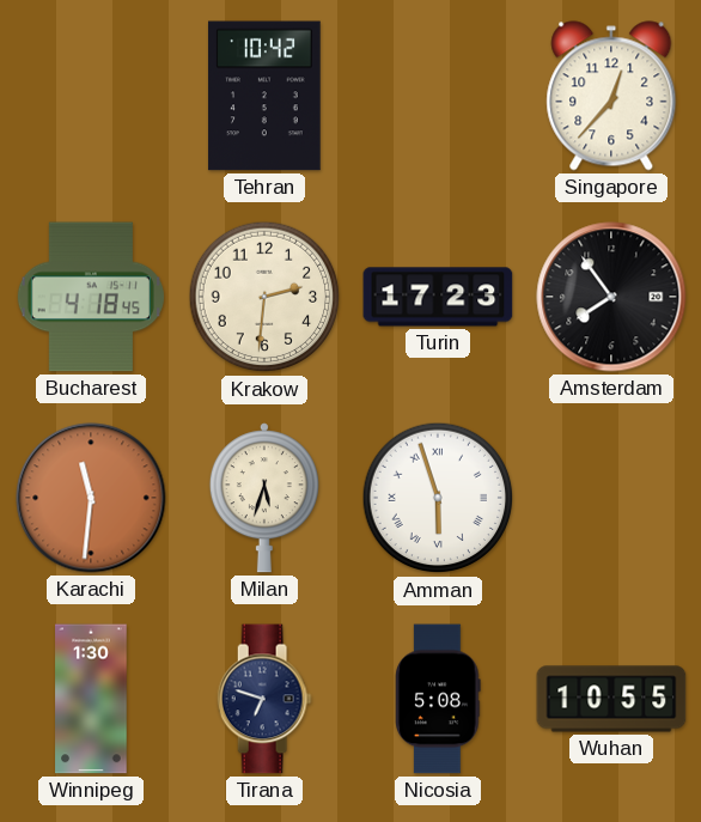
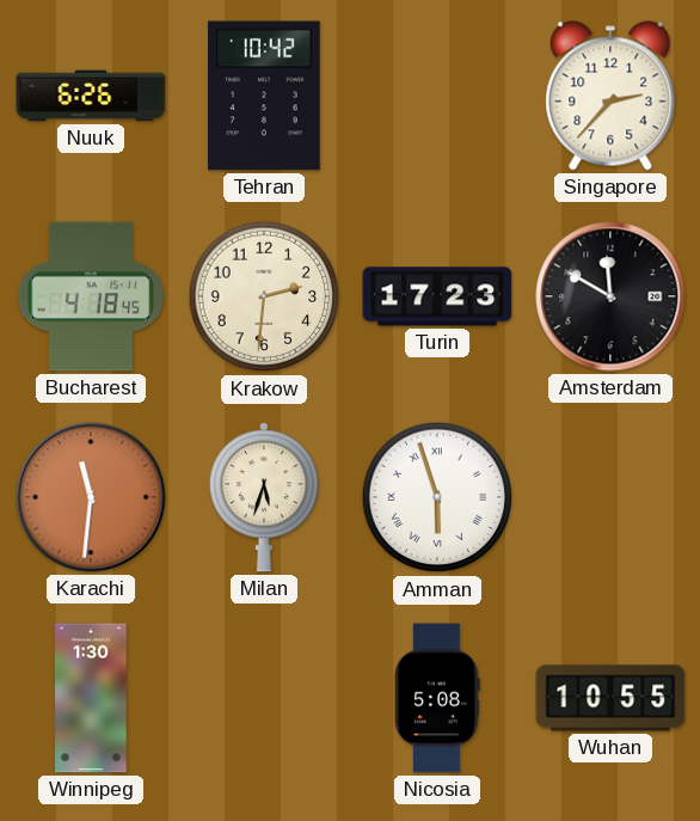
Nuuk: none -> 6:26
Singapore: 12:37 -> 2:37
Amsterdam: 7:54 -> 11:50
Tirana: 6:48 -> none
